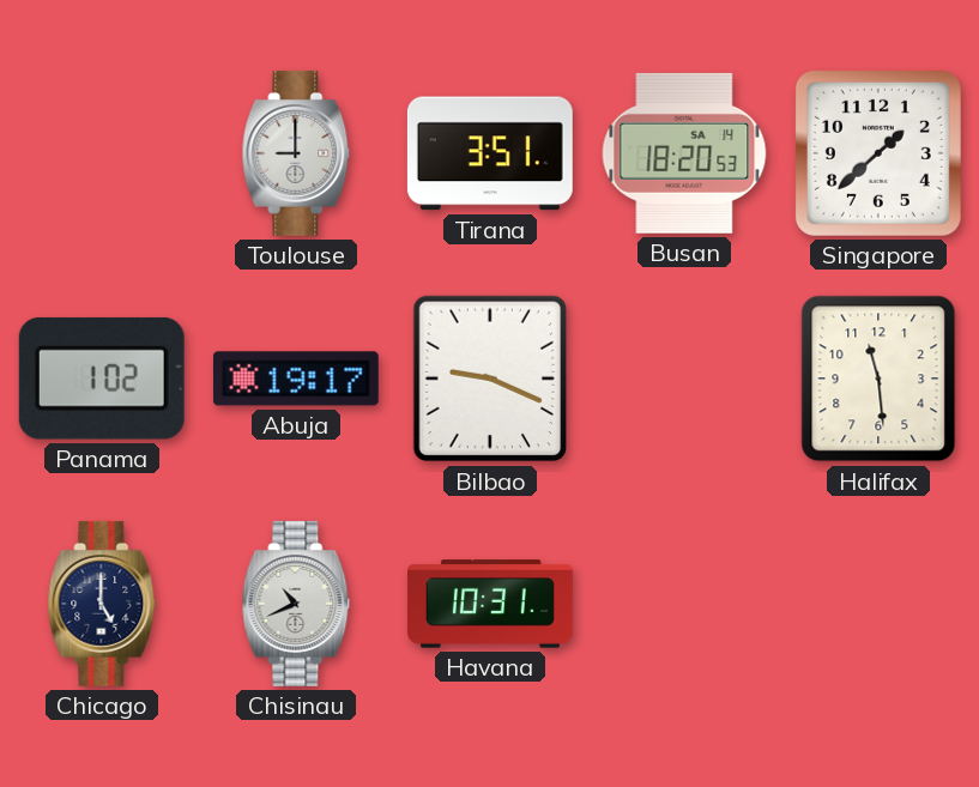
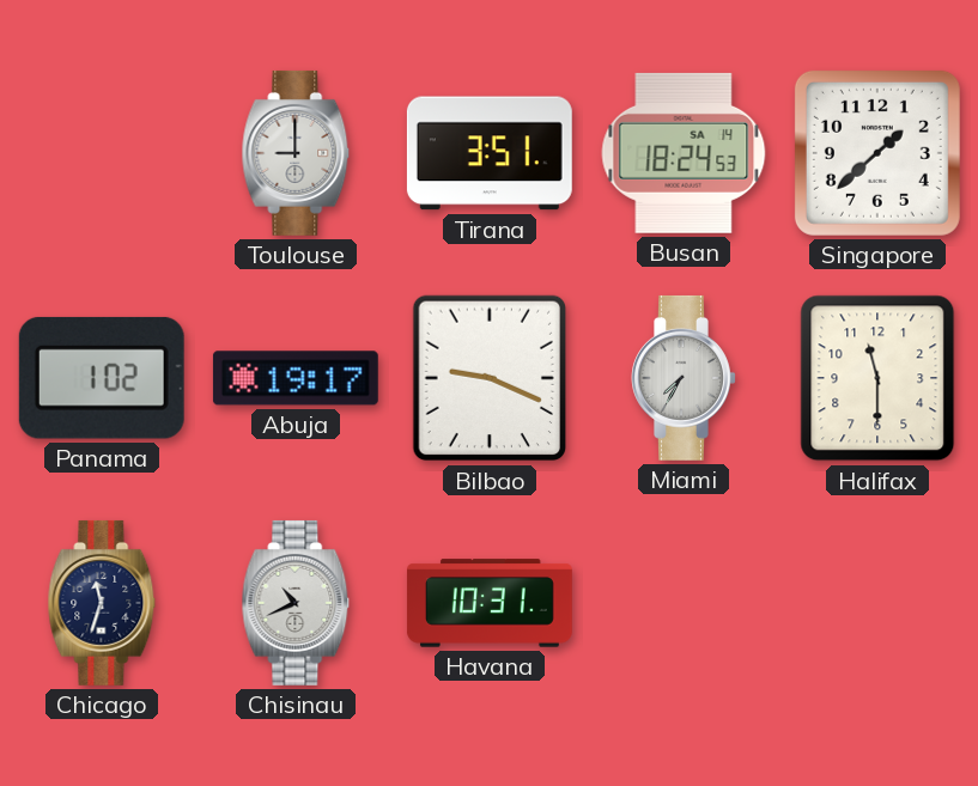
Busan: 18:20 -> 18:24
Miami: none -> 7:35
Halifax: 11:29 -> 11:30
Chicago: 5:00 -> 11:33
